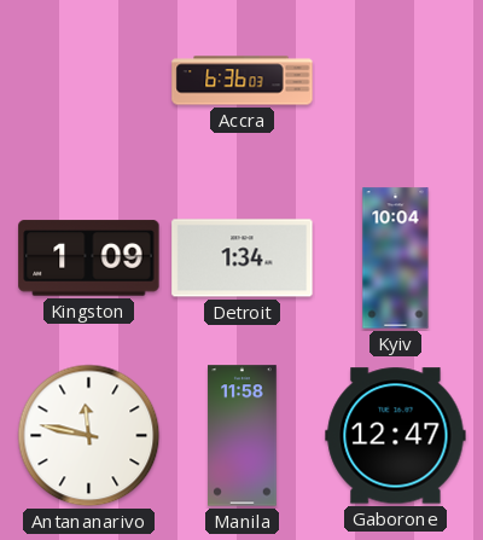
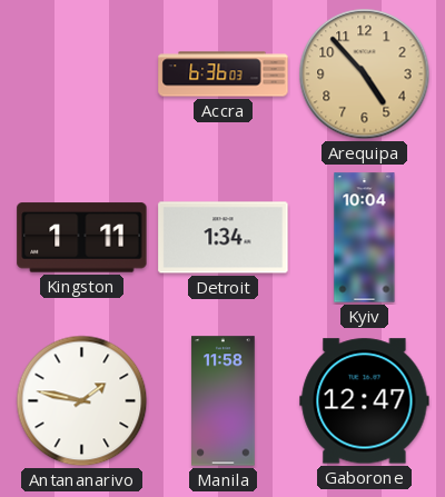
Arequipa: none -> 4:53
Kingston: 1:09 -> 1:11
Antananarivo: 11:47 -> 1:47
